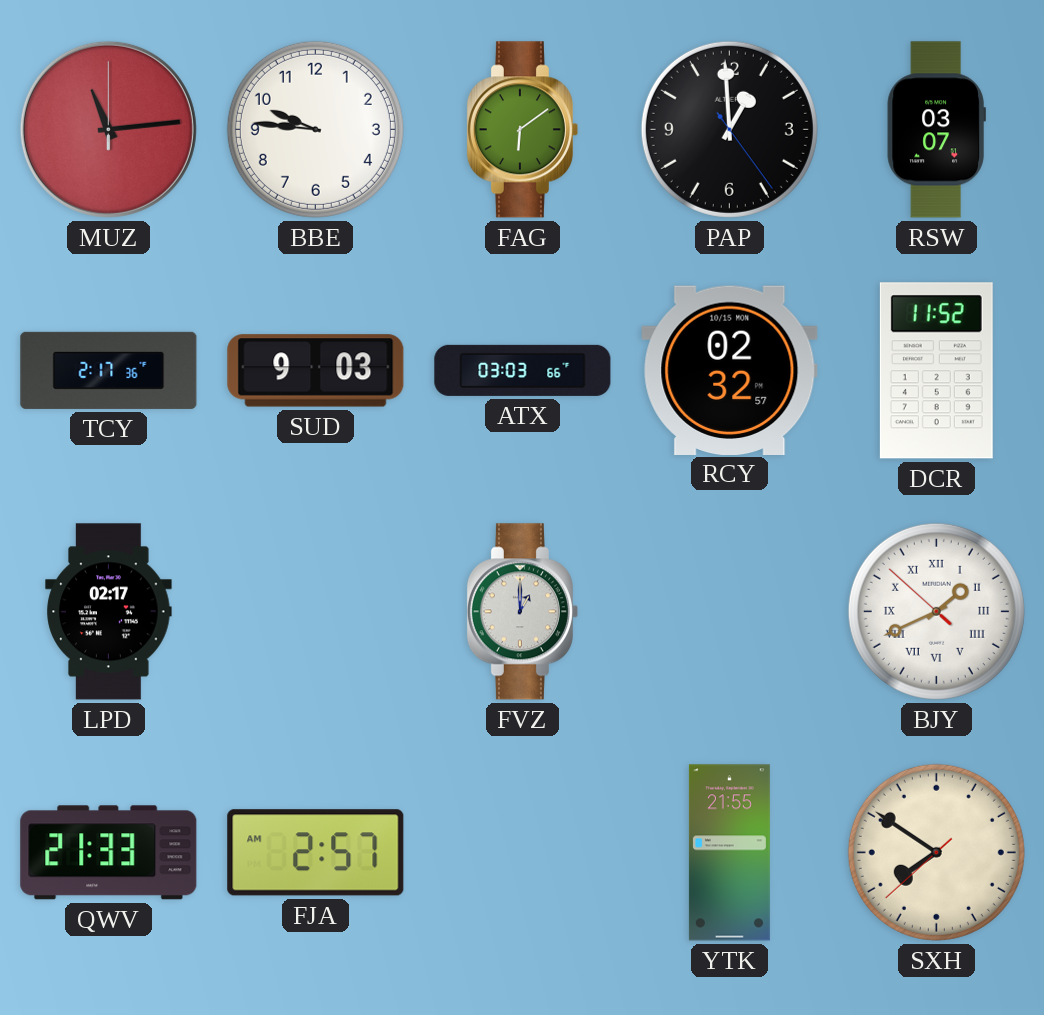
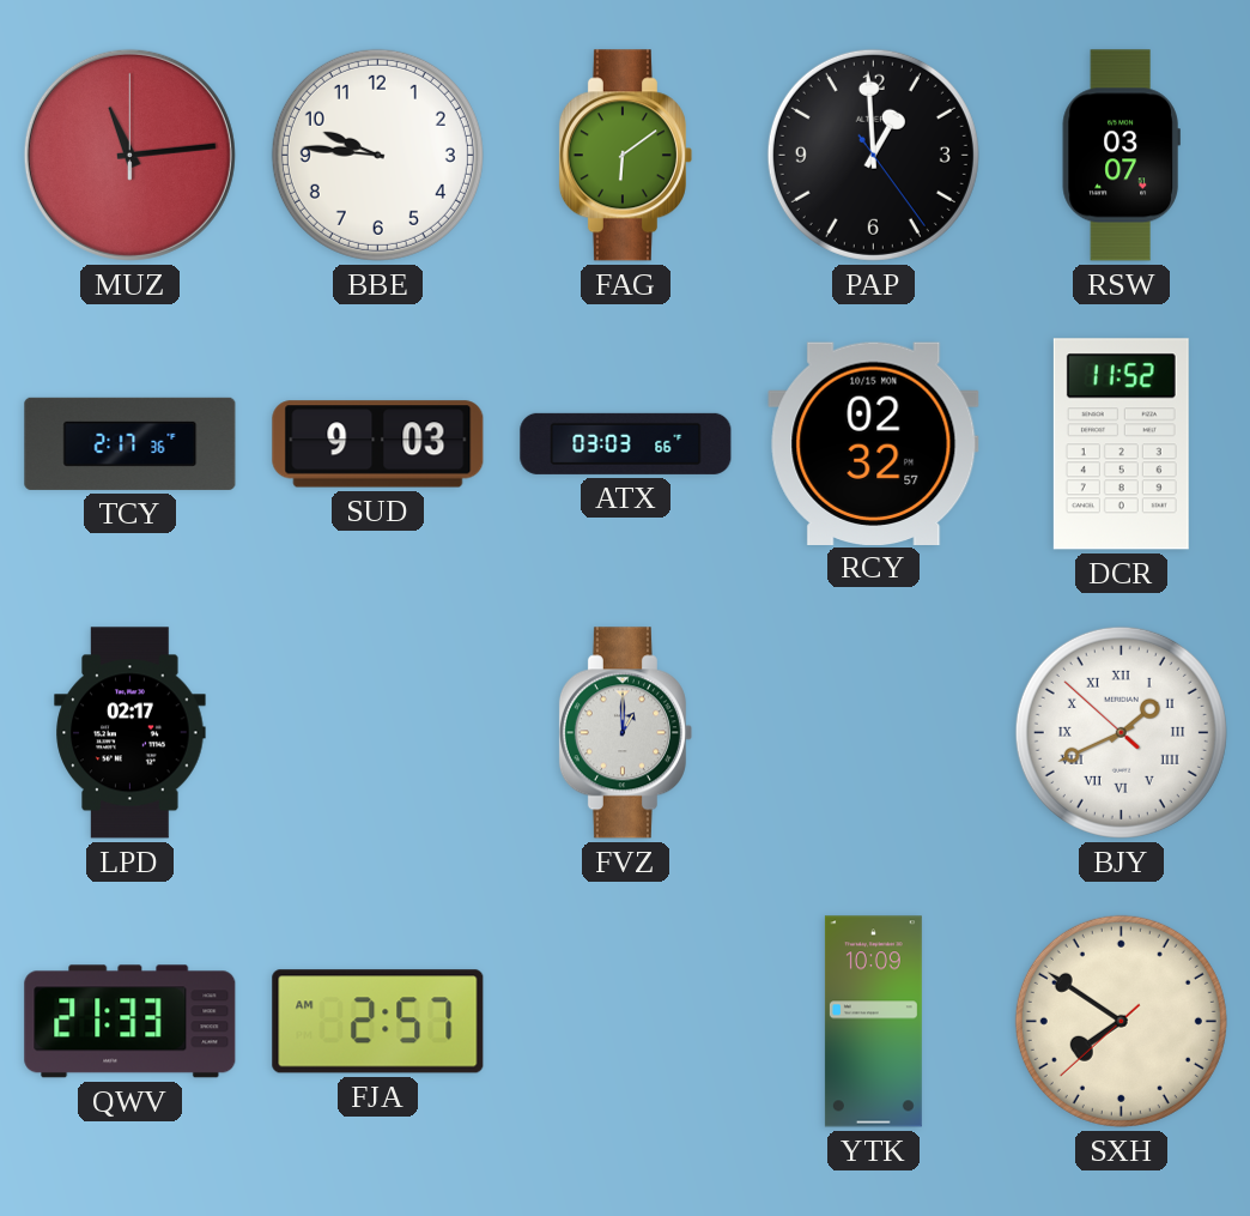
YTK: 21:55 -> 10:09
